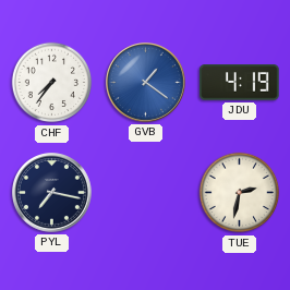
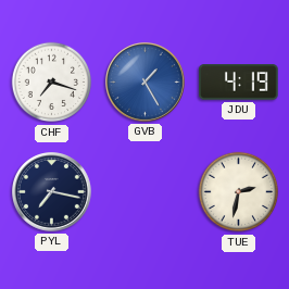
CHF: 7:36 -> 7:18
GVB: 1:21 -> 1:25
